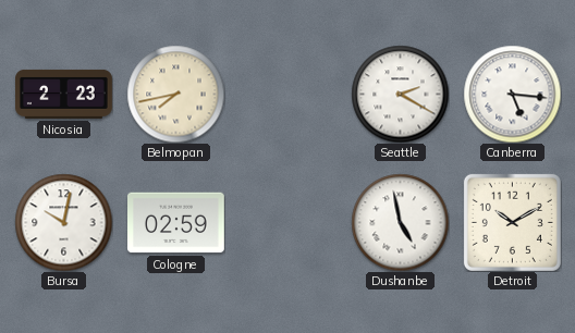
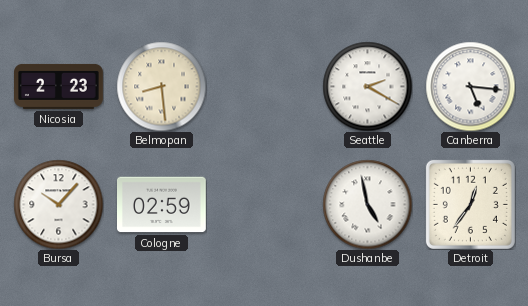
Belmopan: 7:43 -> 8:29
Bursa: 10:02 -> 10:07
Detroit: 10:10 -> 12:36
